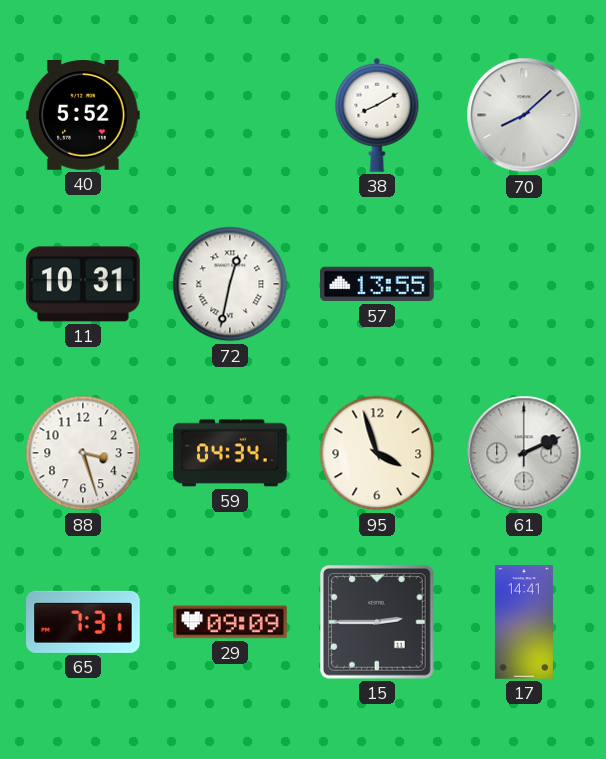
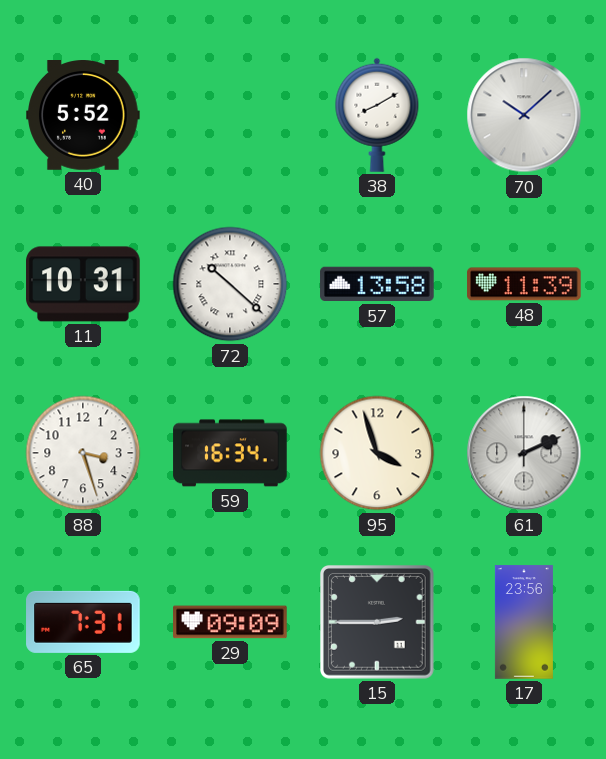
70: 8:08 -> 10:08
72: 12:32 -> 10:22
57: 13:55 -> 13:58
48: none -> 11:39
59: 04:34 -> 16:34
17: 14:41 -> 23:56
